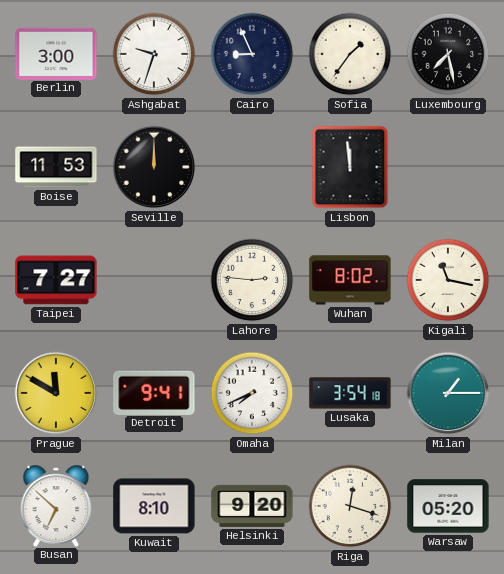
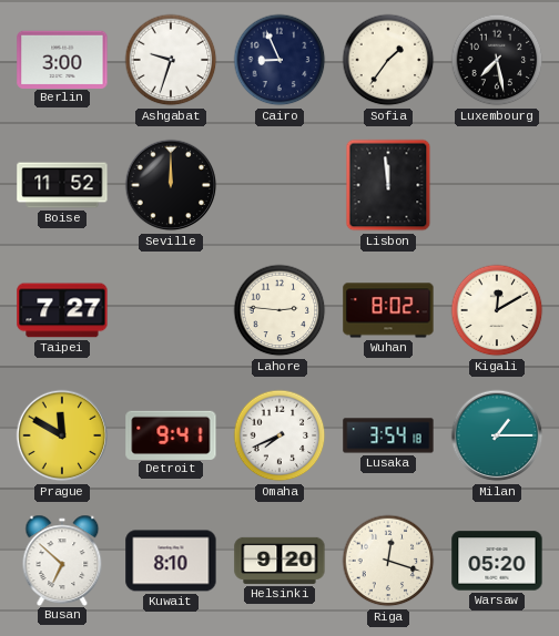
Boise: 11:53 -> 11:52
Kigali: 11:17 -> 12:10
